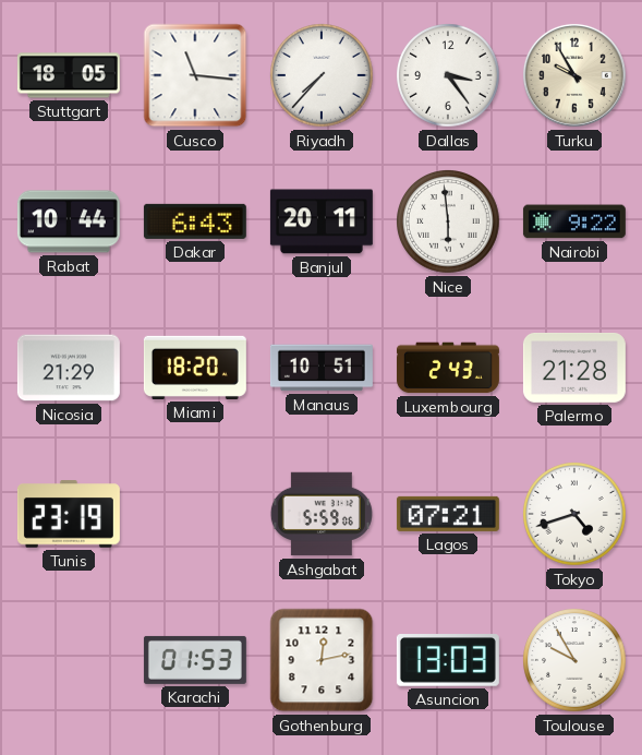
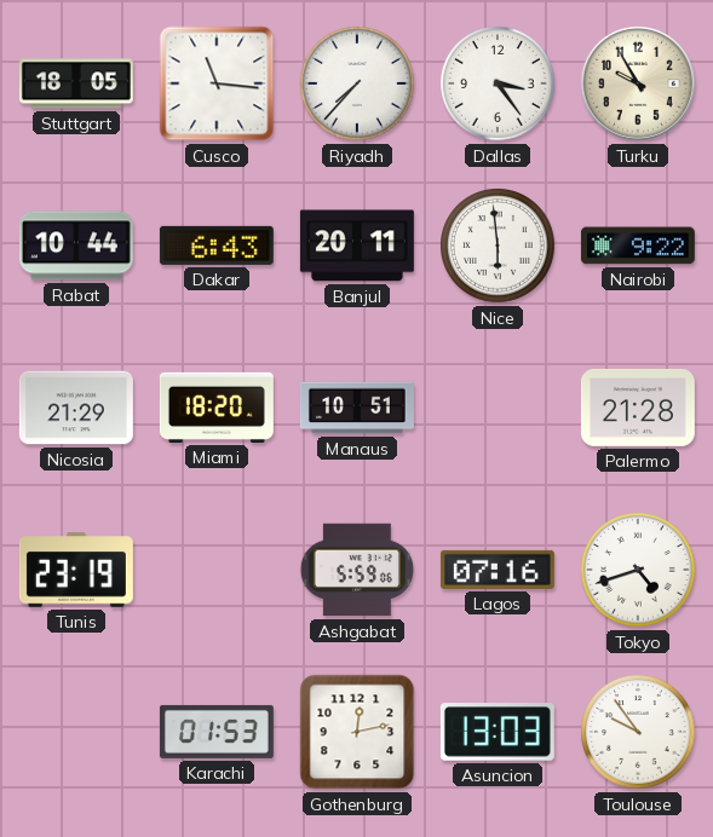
Luxembourg: 2:43 -> none
Lagos: 07:21 -> 07:16
Toulouse: 9:55 -> 9:54
